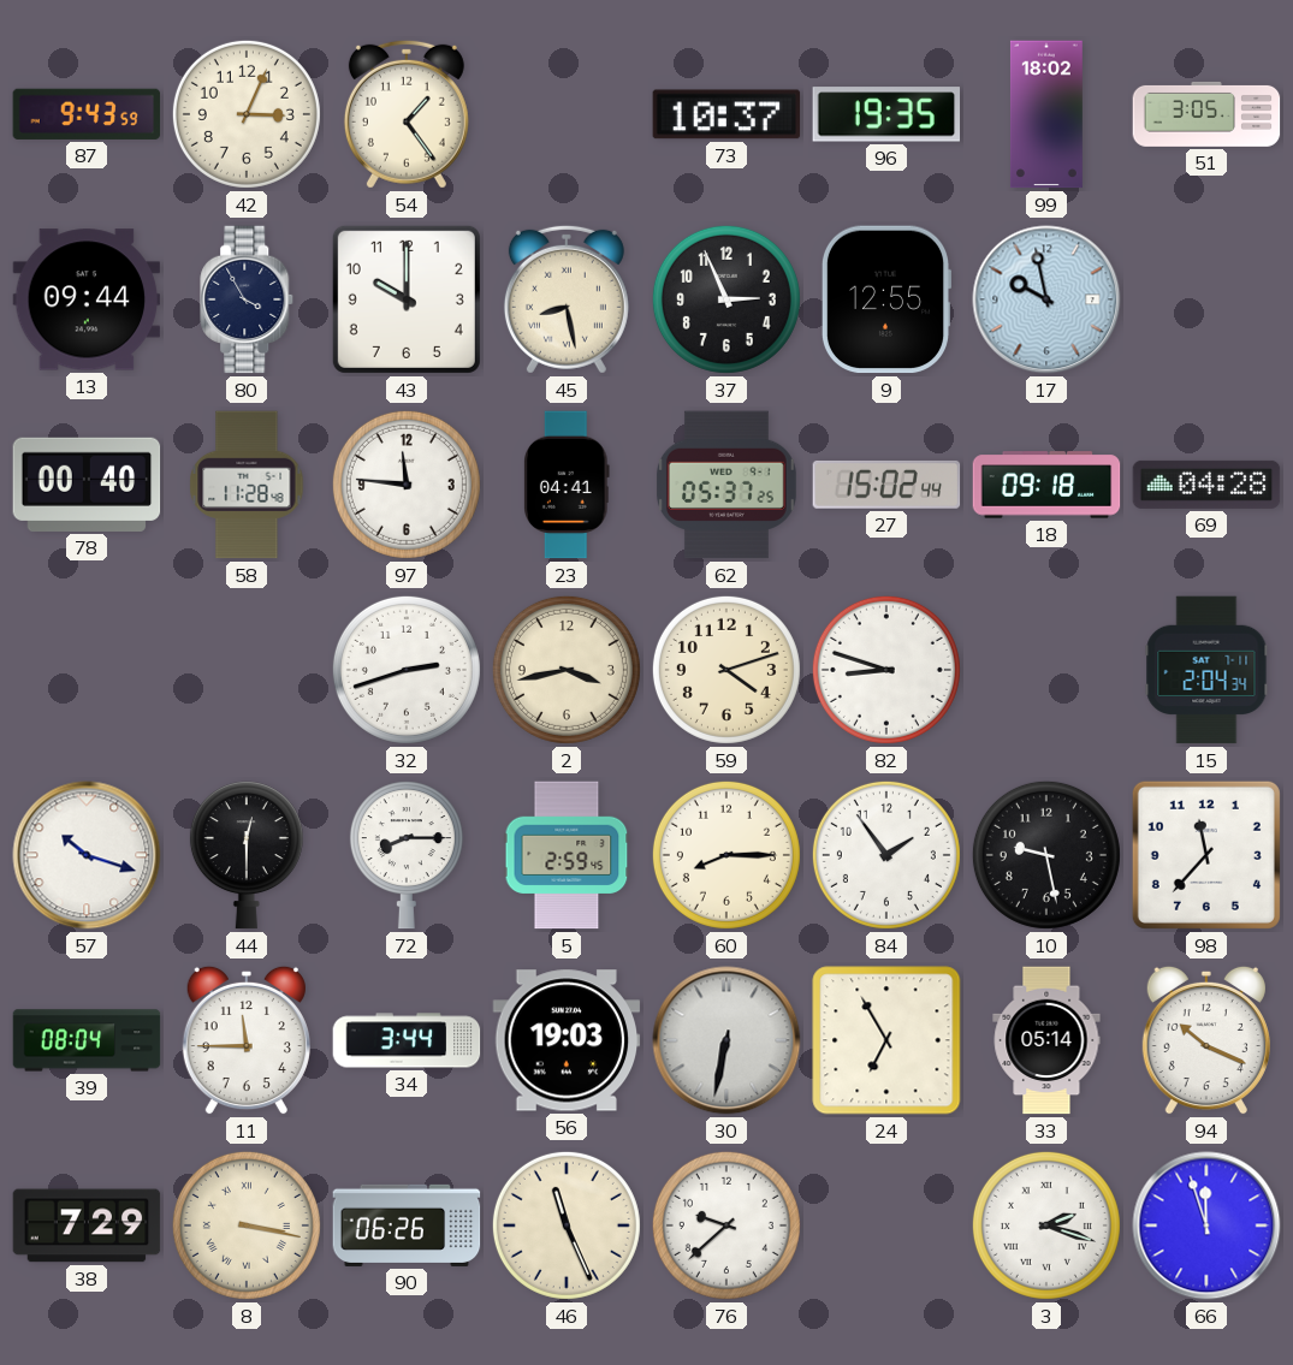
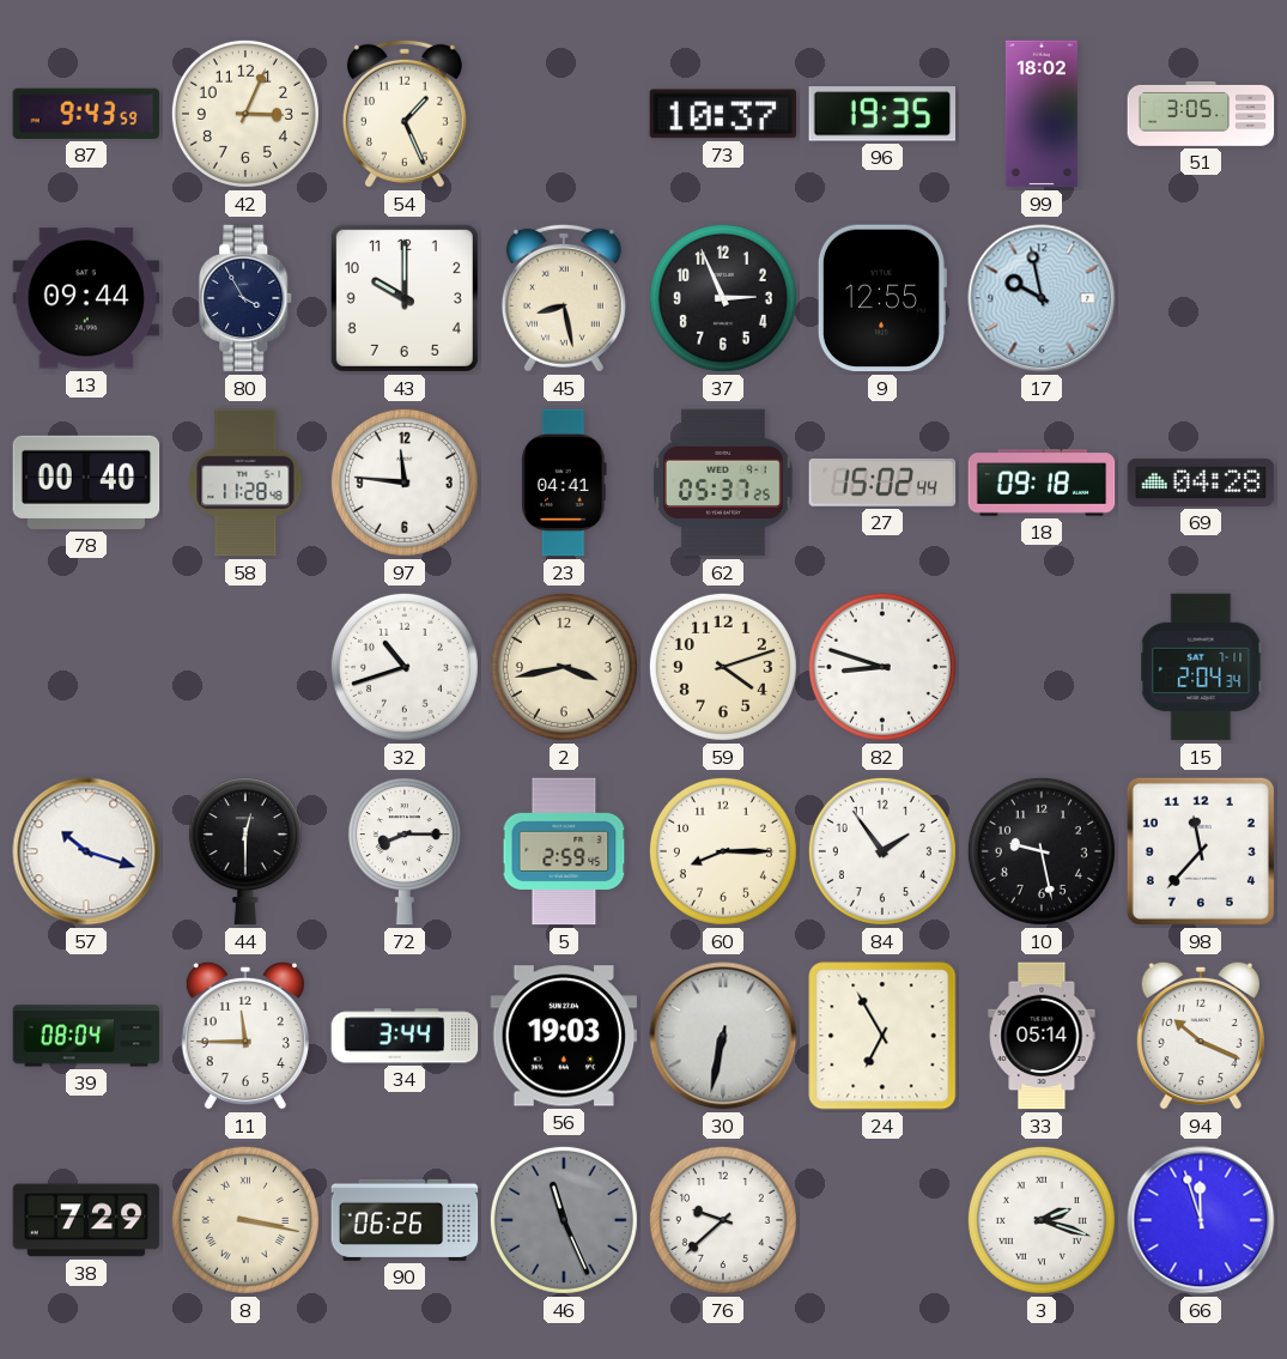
54: 1:24 -> 1:26
32: 2:42 -> 10:42
46 dial: cream -> grey
